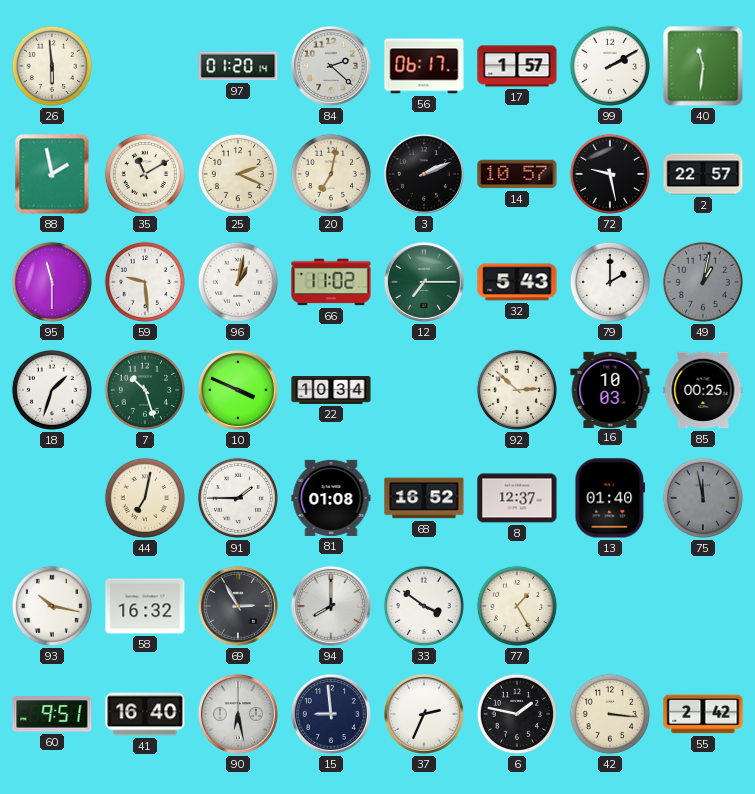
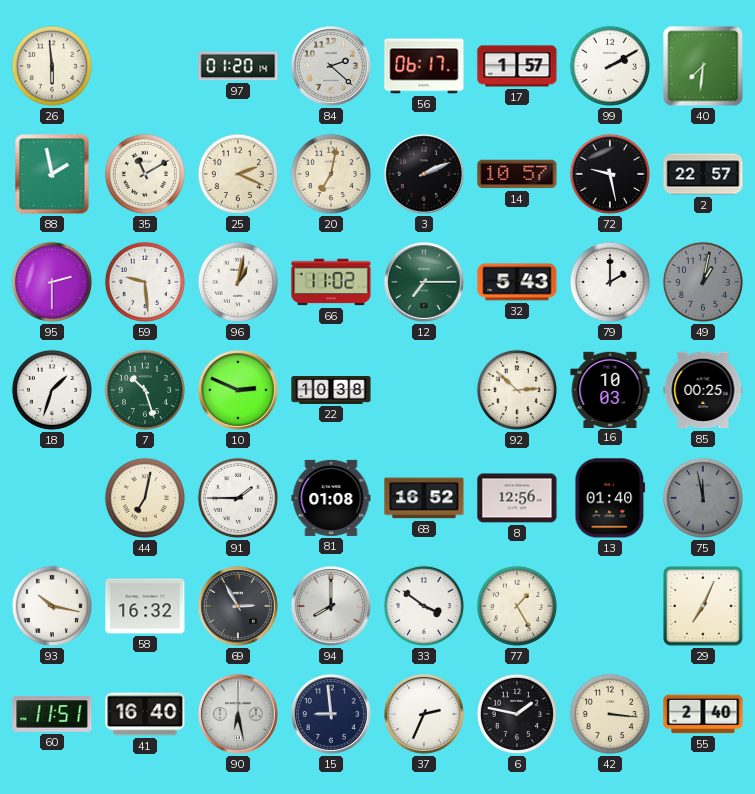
40: 11:31 -> 7:31
95: 11:30 -> 2:30
10: 3:49 -> 2:49
22: 10:34 -> 10:38
8: 12:37 -> 12:56
29: none -> 7:04
60: 9:51 -> 11:51
55: 2:42 -> 2:40
